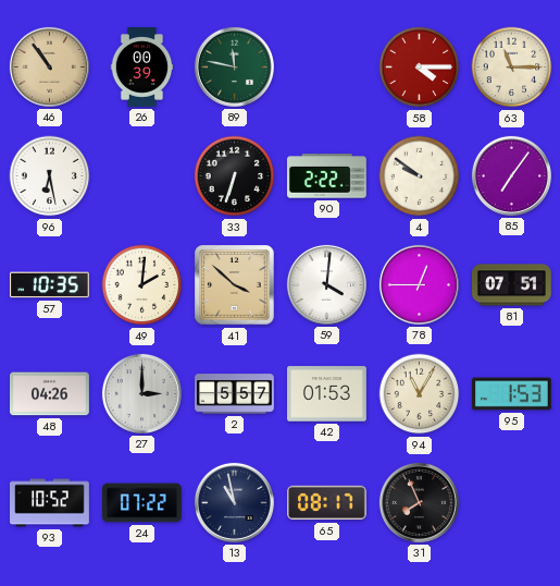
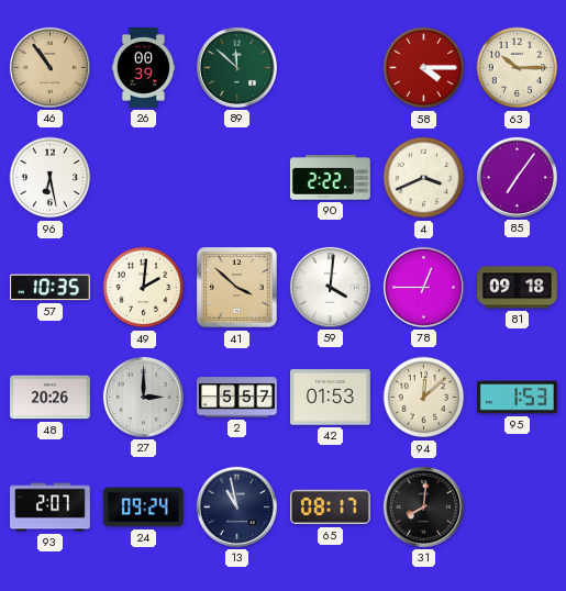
89: 11:47 -> 11:52
63: 11:15 -> 10:15
33: 6:33 -> none
4: 9:51 -> 3:41
81: 07:51 -> 09:18
48: 04:26 -> 20:26
94: 11:05 -> 12:08
93: 10:52 -> 2:07
24: 07:22 -> 09:24
31: 7:56 -> 8:01
